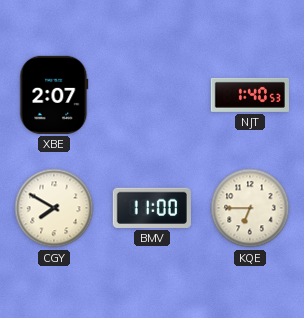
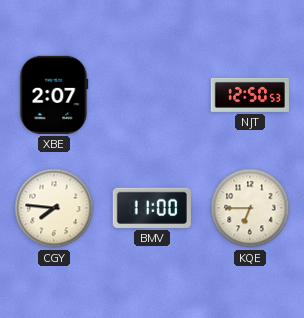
NJT: 1:40 -> 12:50
CGY: 7:50 -> 7:46
